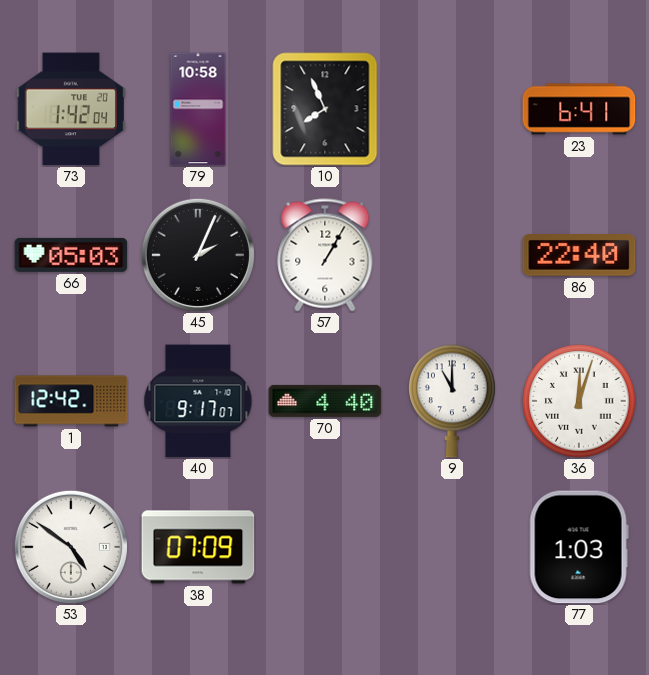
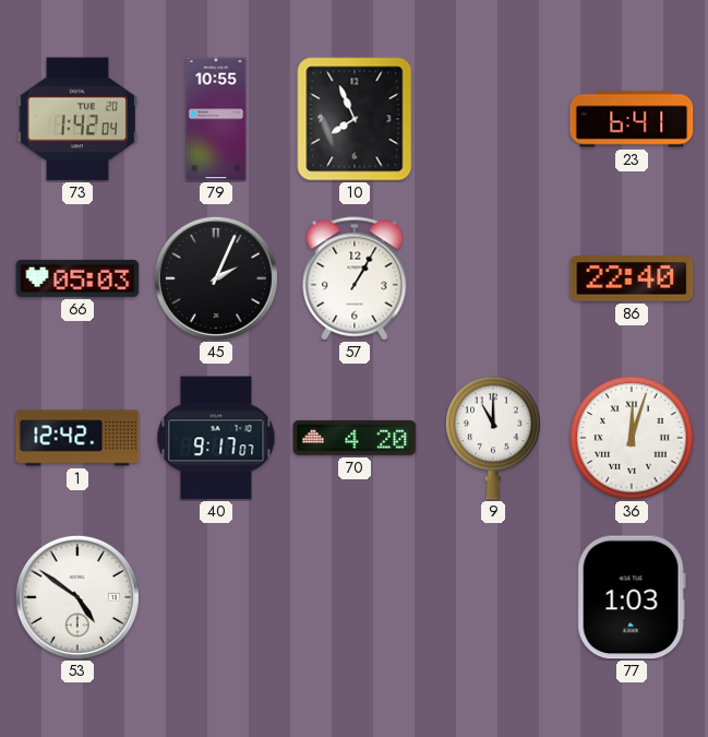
79: 10:58 -> 10:55
70: 4:40 -> 4:20
38: 07:09 -> none
